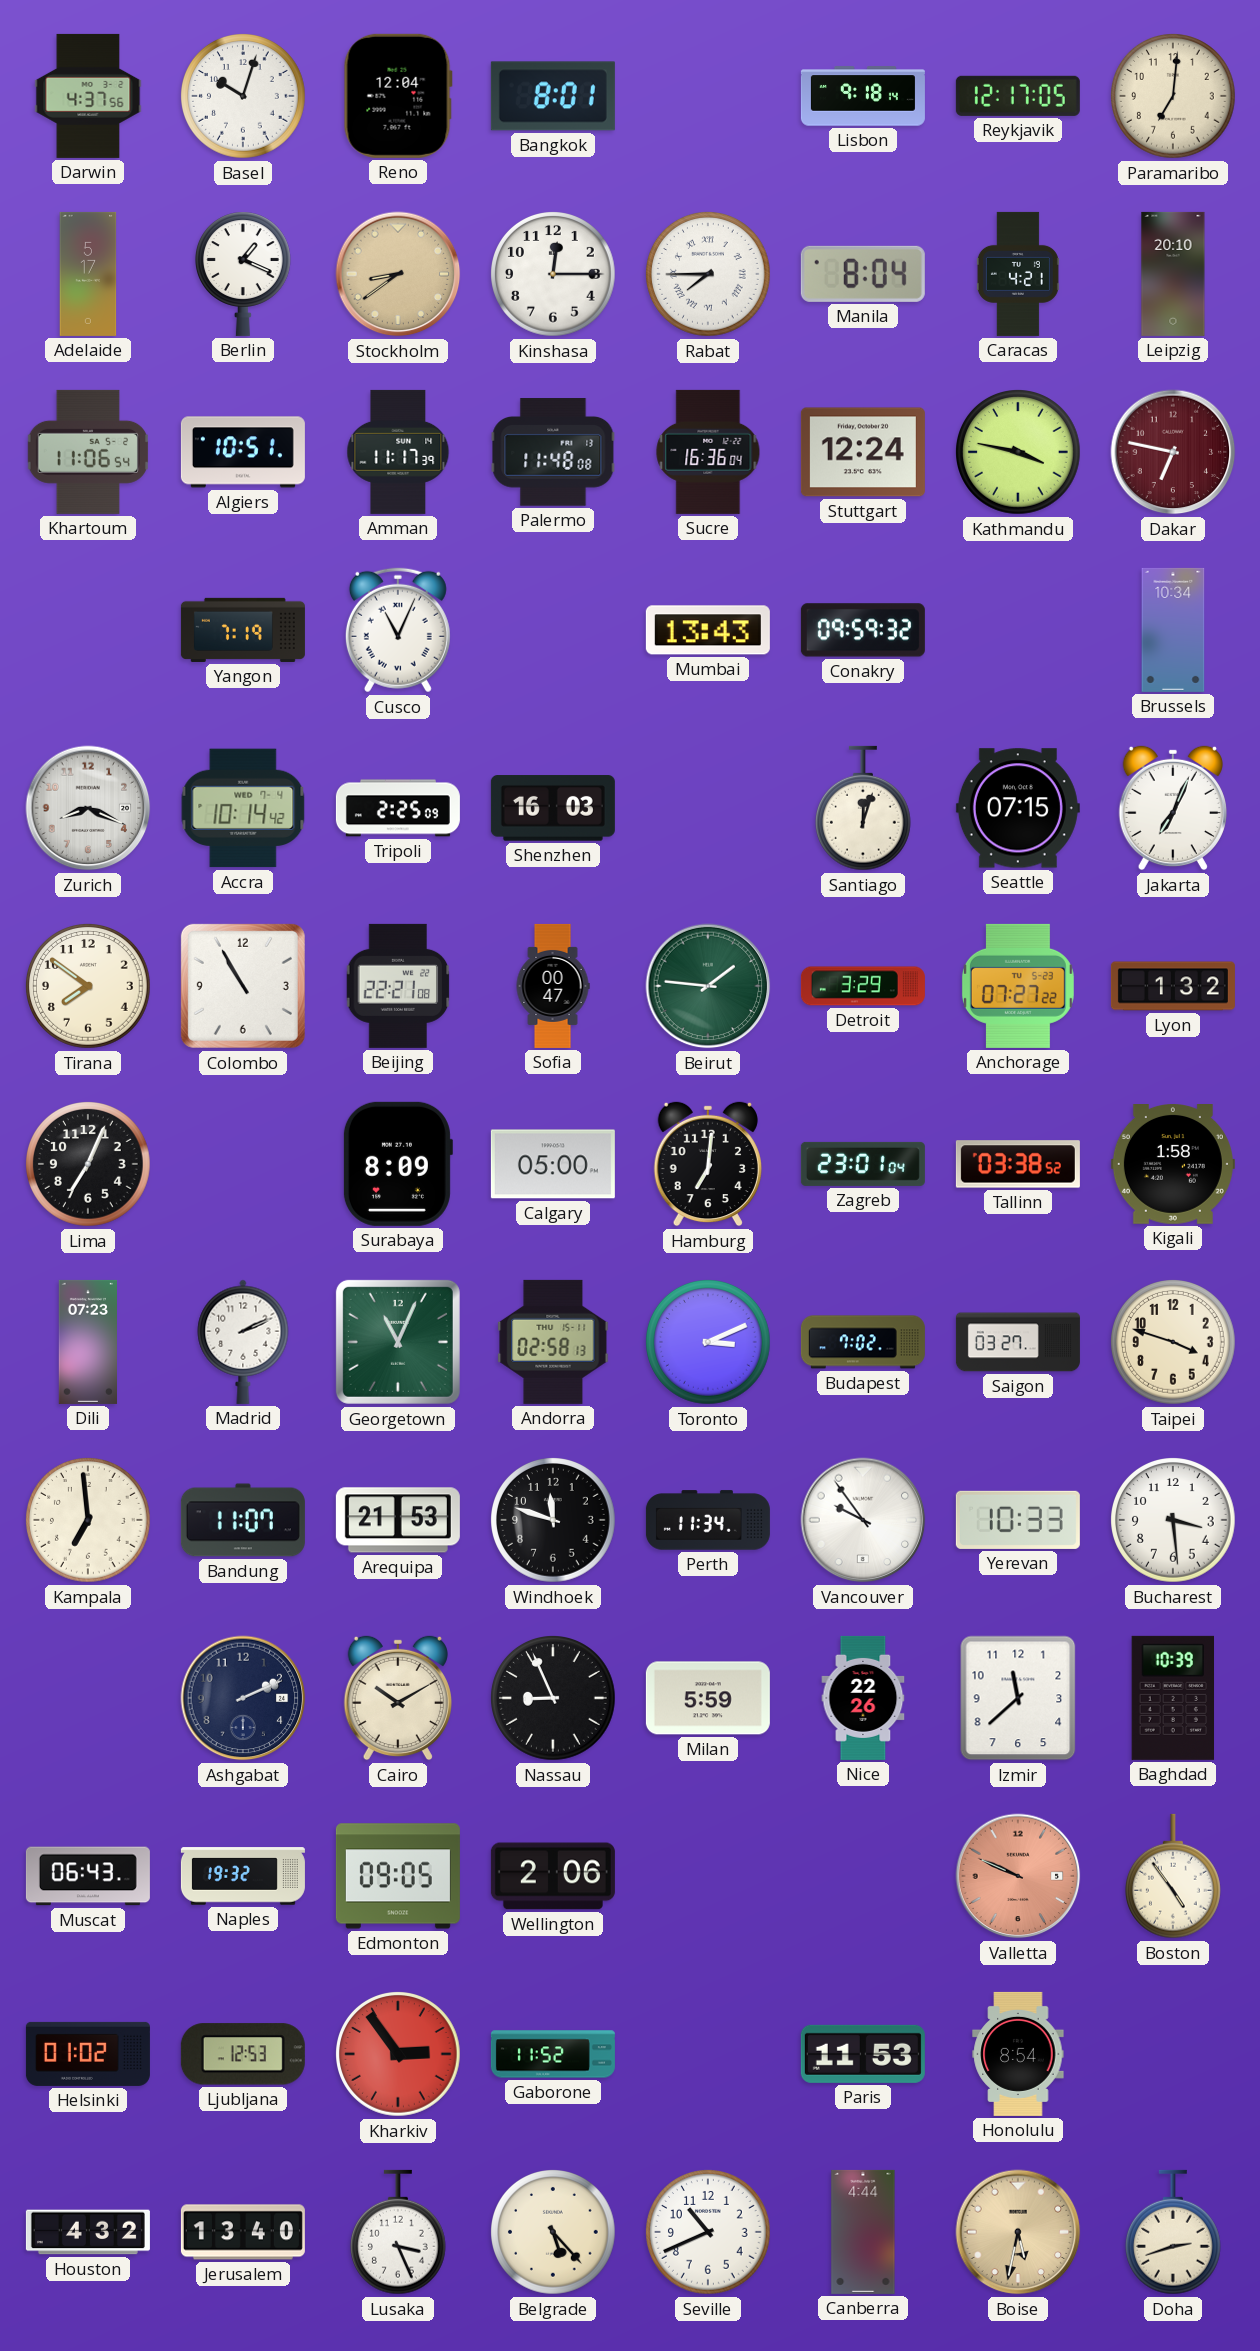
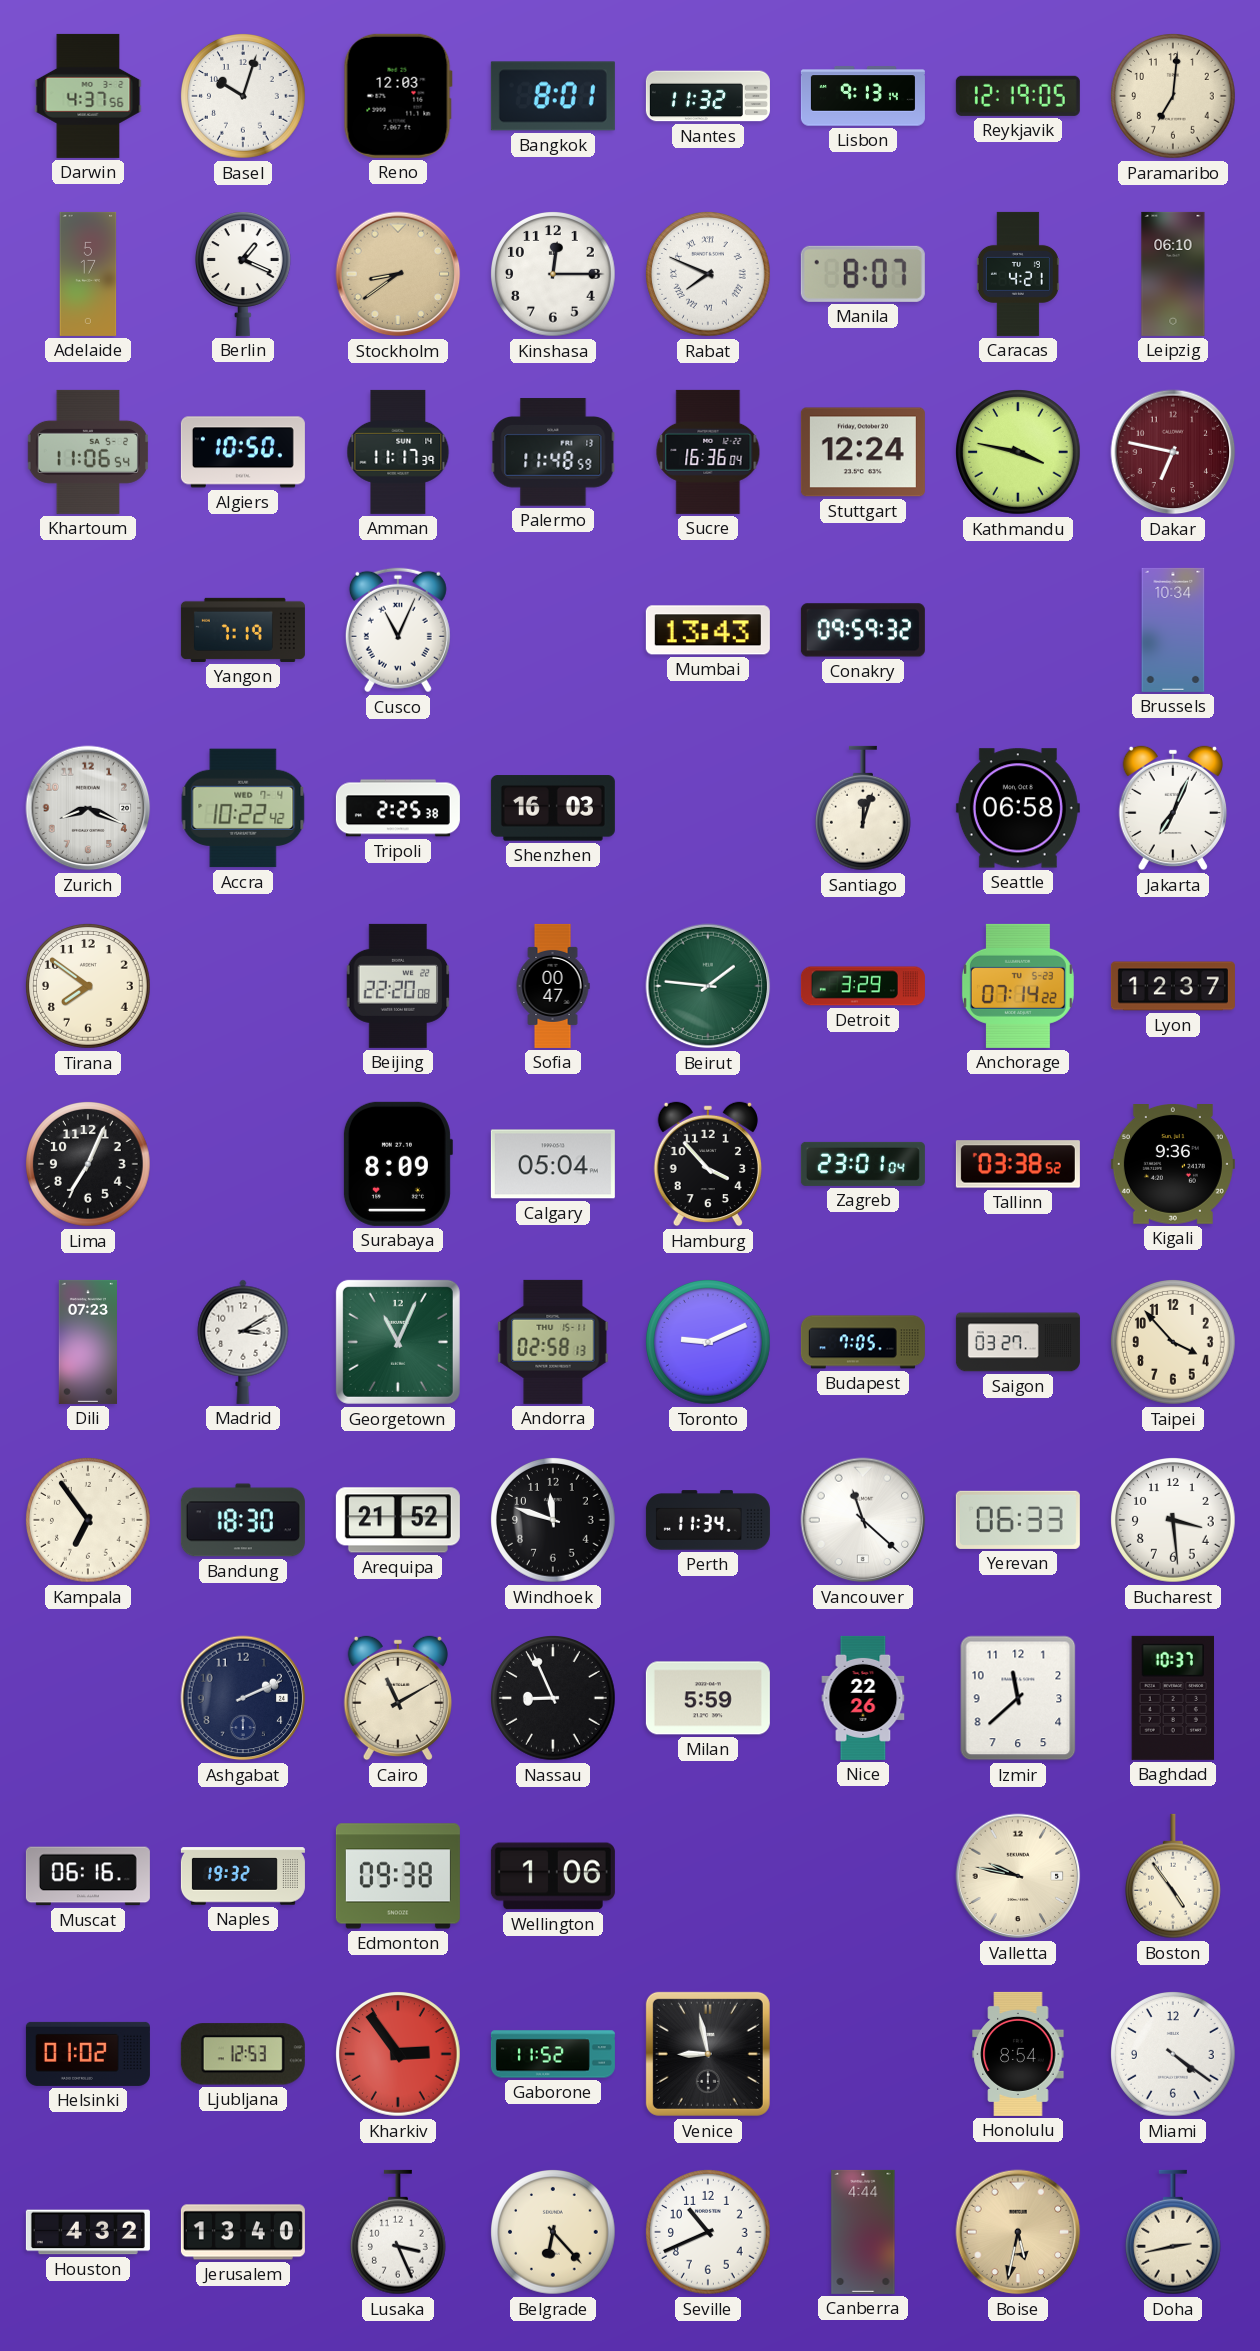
Reno: 12:04 -> 12:03
Nantes: none -> 11:32
Lisbon: 9:18 -> 9:13
Reykjavik: 12:17 -> 12:19
Rabat: 7:45 -> 7:49
Manila: 8:04 -> 8:07
Leipzig: 20:10 -> 06:10
Algiers: 10:51 -> 10:50
Palermo: 11:48:08 -> 11:48:59
Accra: 10:14 -> 10:22
Tripoli: 2:25:09 -> 2:25:38
Seattle: 07:15 -> 06:58
Colombo: 10:55 -> none
Beijing: 22:21 -> 22:20
Anchorage: 07:27 -> 07:14
Lyon: 1:32 -> 12:37
Calgary: 05:00 -> 05:04
Hamburg: 7:01 -> 3:53
Kigali: 1:58 -> 9:36
Madrid: 2:11 -> 3:10
Toronto: 3:11 -> 9:11
Budapest: 7:02 -> 7:05
Taipei: 3:48 -> 3:53
Kampala: 6:59 -> 6:54
Bandung: 11:07 -> 18:30
Arequipa: 21:53 -> 21:52
Vancouver: 9:54 -> 11:22
Yerevan: 10:33 -> 06:33
Cairo: 10:10 -> 11:10
Baghdad: 10:39 -> 10:37
Muscat: 06:43 -> 06:16
Edmonton: 09:05 -> 09:38
Wellington: 2:06 -> 1:06
Valletta: 9:49 -> 9:47
Valletta dial: salmon -> cream
Venice: none -> 8:58
Paris: 11:53 -> none
Miami: none -> 4:21
Belgrade: 5:23 -> 6:23
Doha: 2:42 -> 2:43
